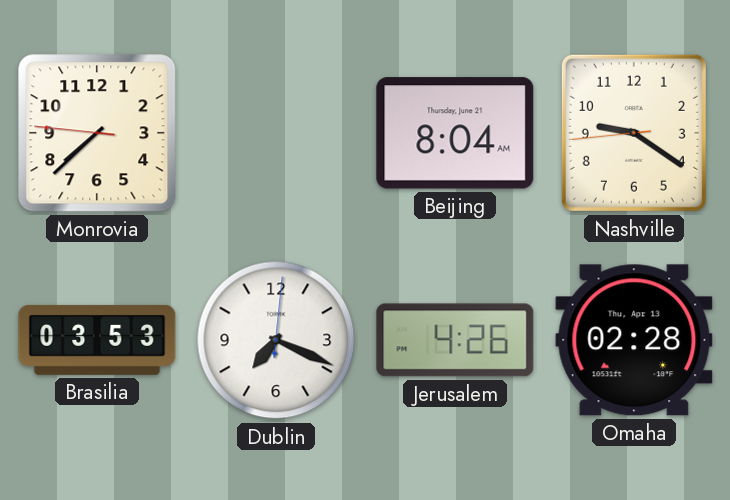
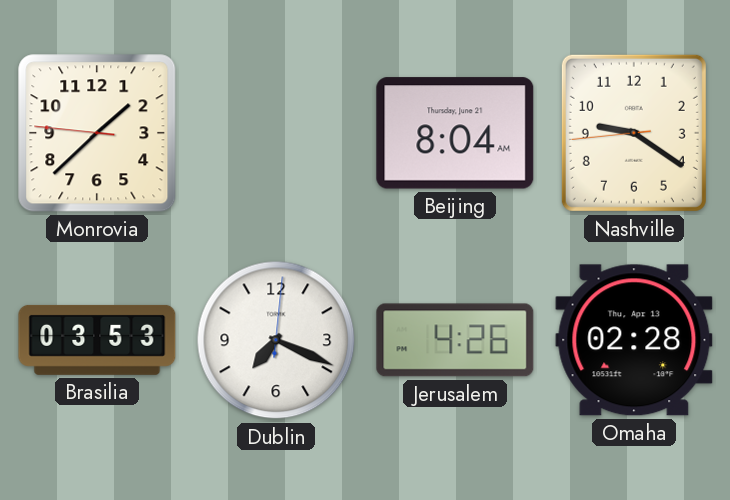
Monrovia: 7:37 -> 1:37
